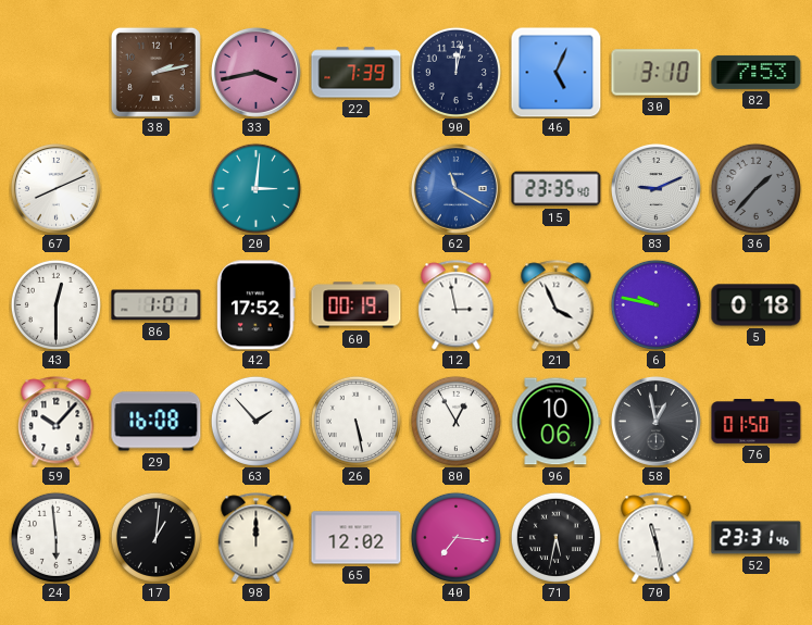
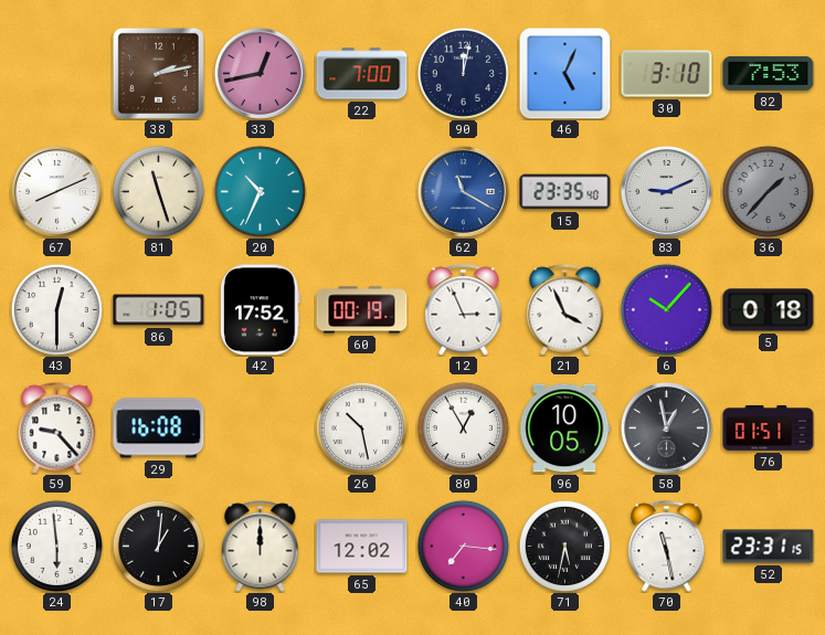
33: 3:43 -> 12:43
22: 7:39 -> 7:00
81: none -> 11:27
20: 3:01 -> 10:34
86: 1:01 -> 1:05
12: 2:58 -> 2:56
6: 9:47 -> 10:07
59: 10:07 -> 9:23
63: 1:53 -> none
26: 5:28 -> 10:28
96: 10:06 -> 10:05
76: 01:50 -> 01:51
52: 23:31:46 -> 23:31:15
